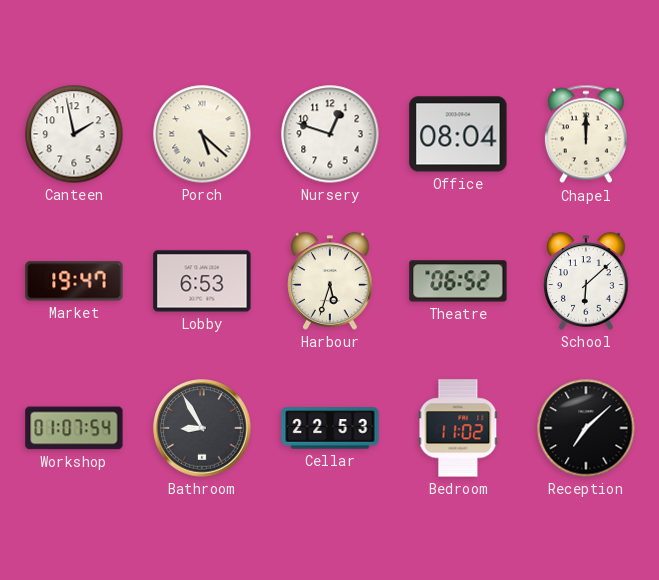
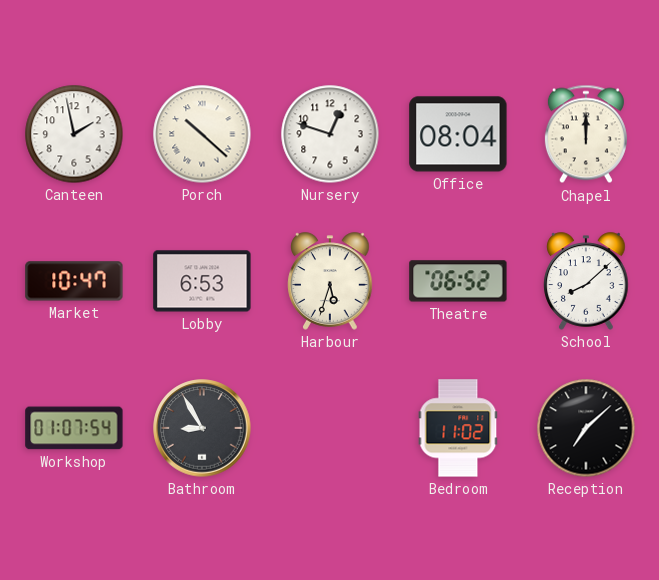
Porch: 5:22 -> 10:22
Market: 19:47 -> 10:47
School: 6:08 -> 8:08
Cellar: 22:53 -> none
